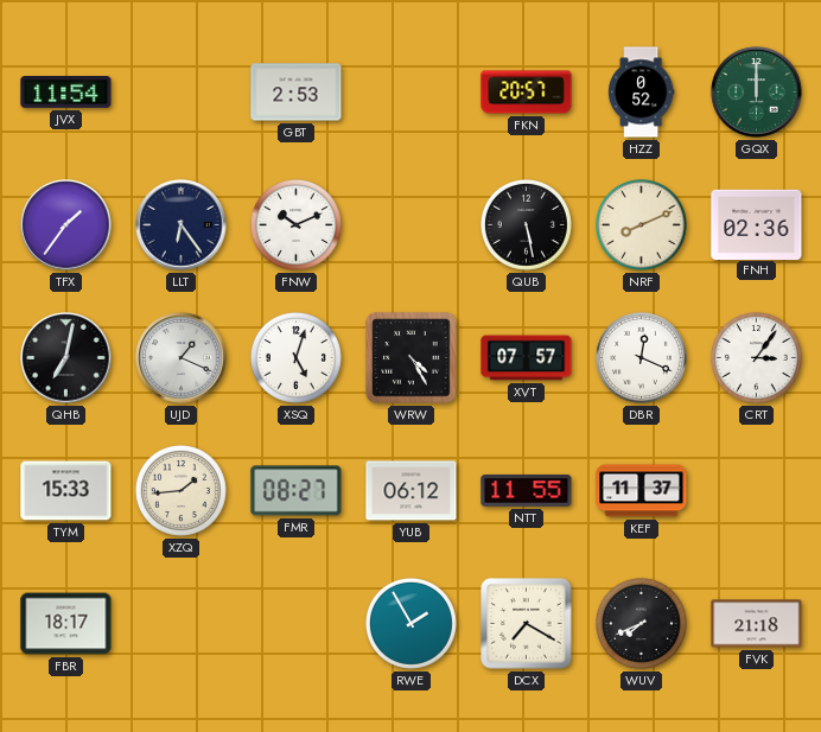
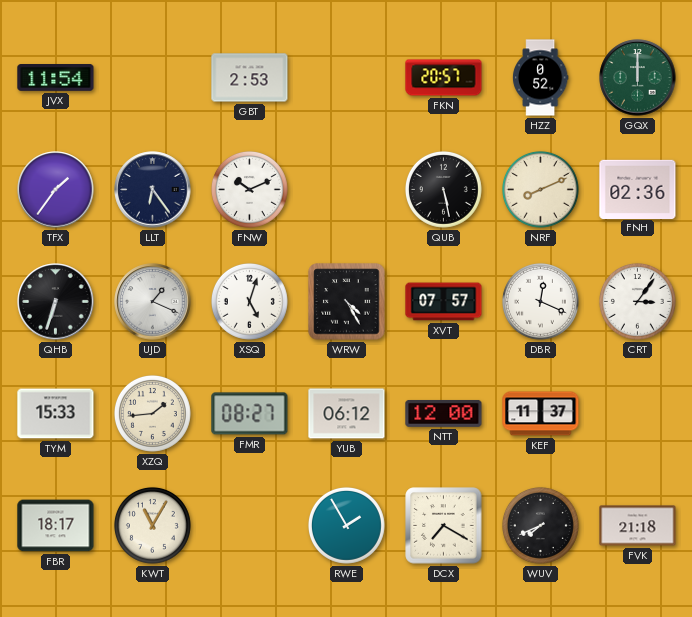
QHB: 7:02 -> 6:33
NTT: 11:55 -> 12:00
KWT: none -> 11:05
